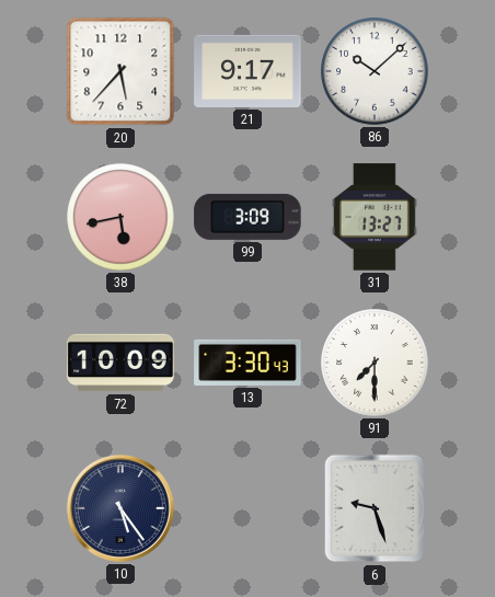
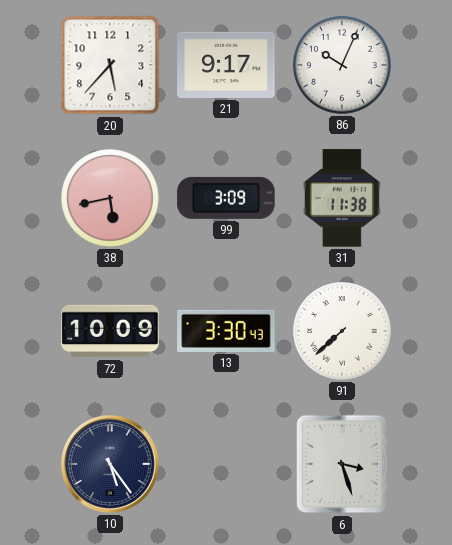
86: 10:08 -> 10:04
31: 13:27 -> 11:38
91: 7:30 -> 7:38
6: 9:27 -> 3:27
